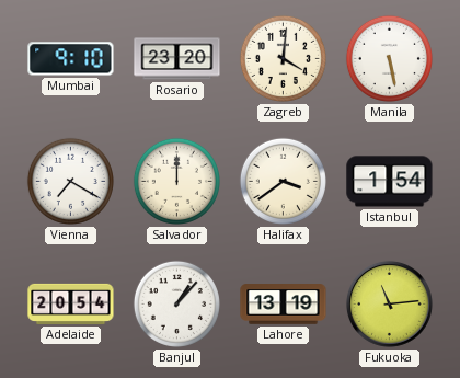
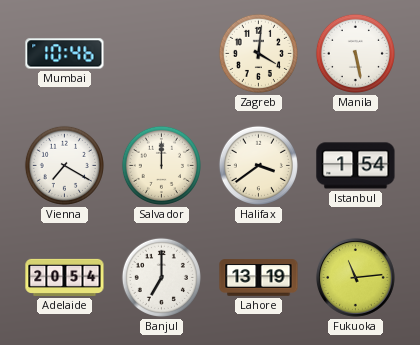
Mumbai: 9:10 -> 10:46
Rosario: 23:20 -> none
Banjul: 1:07 -> 7:00
